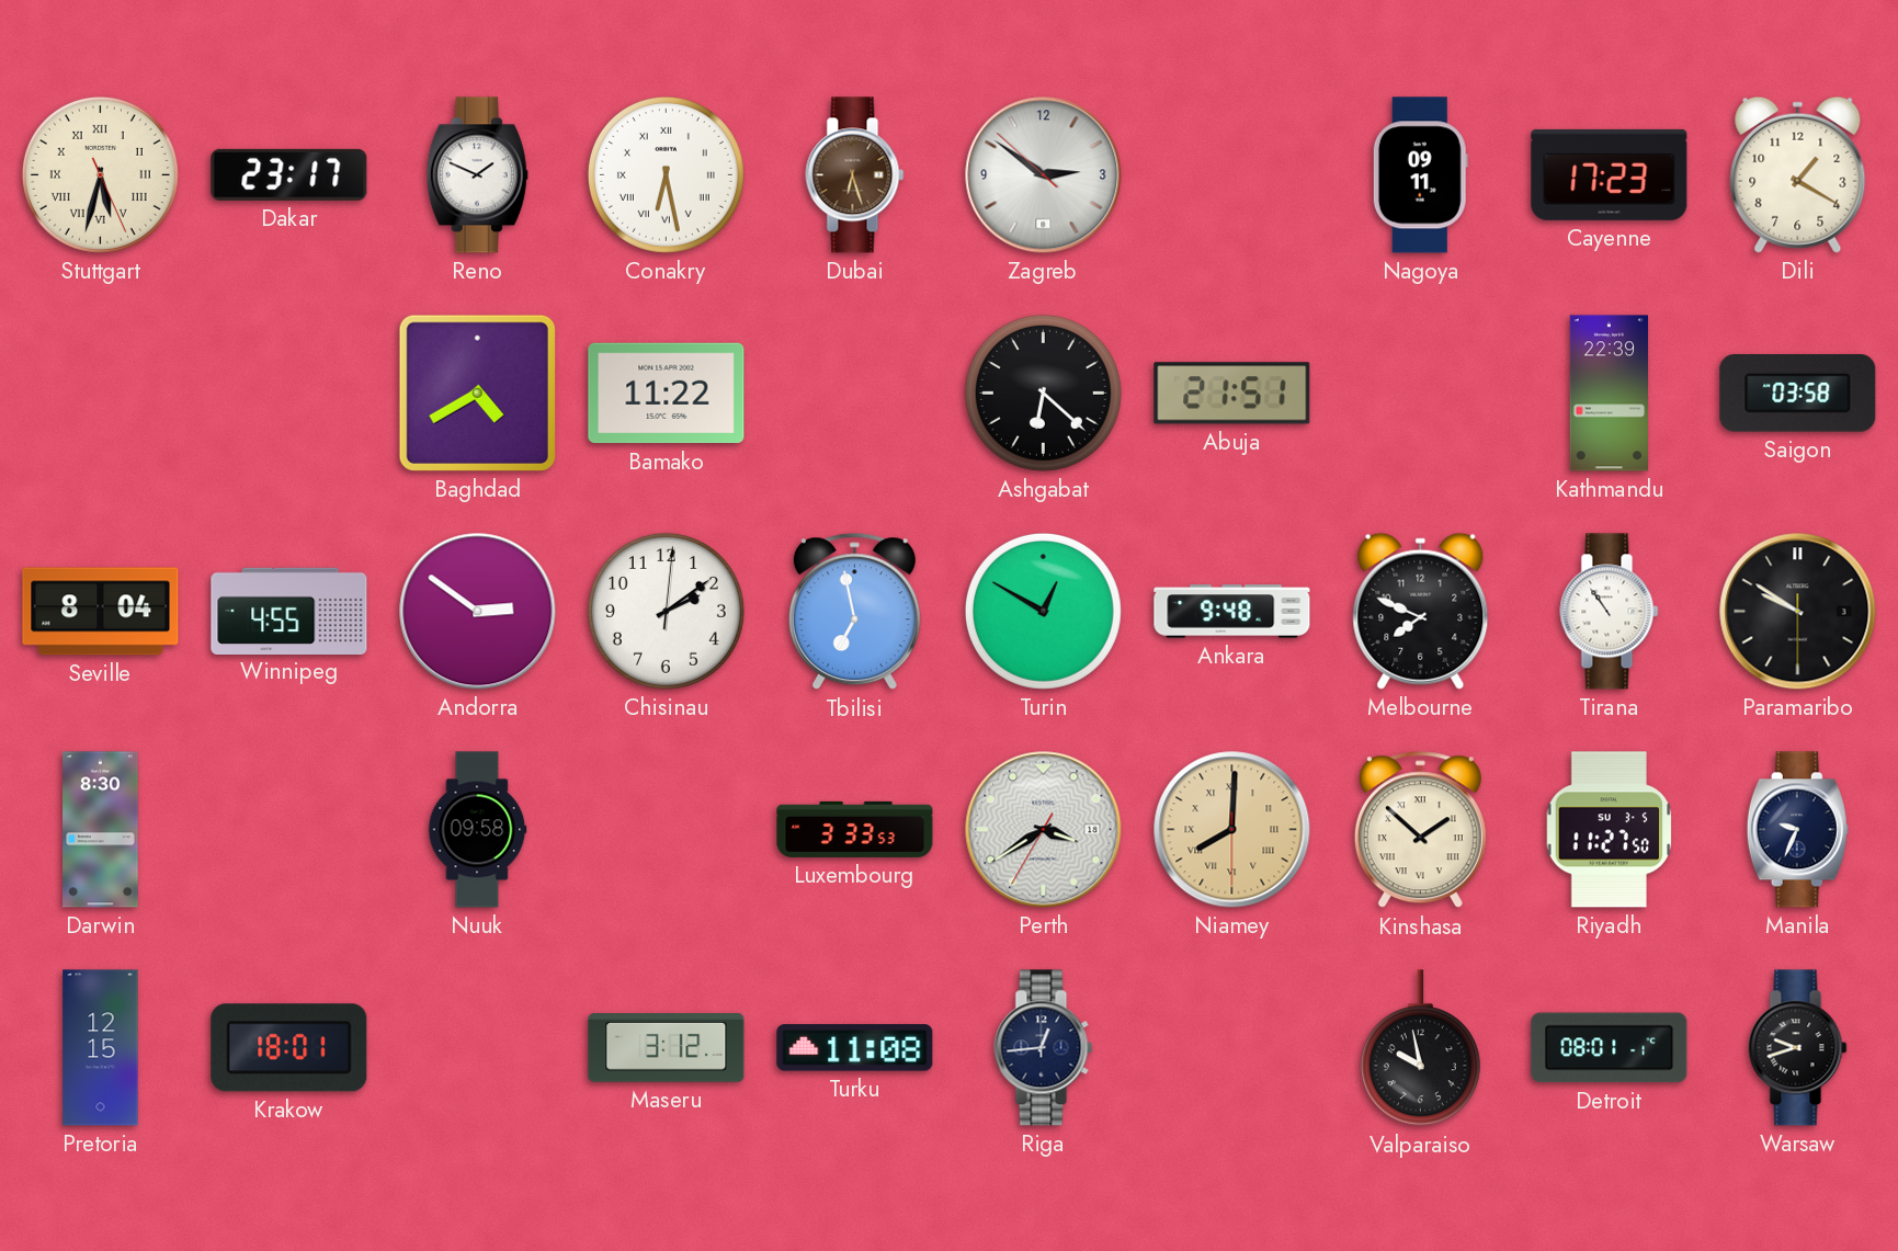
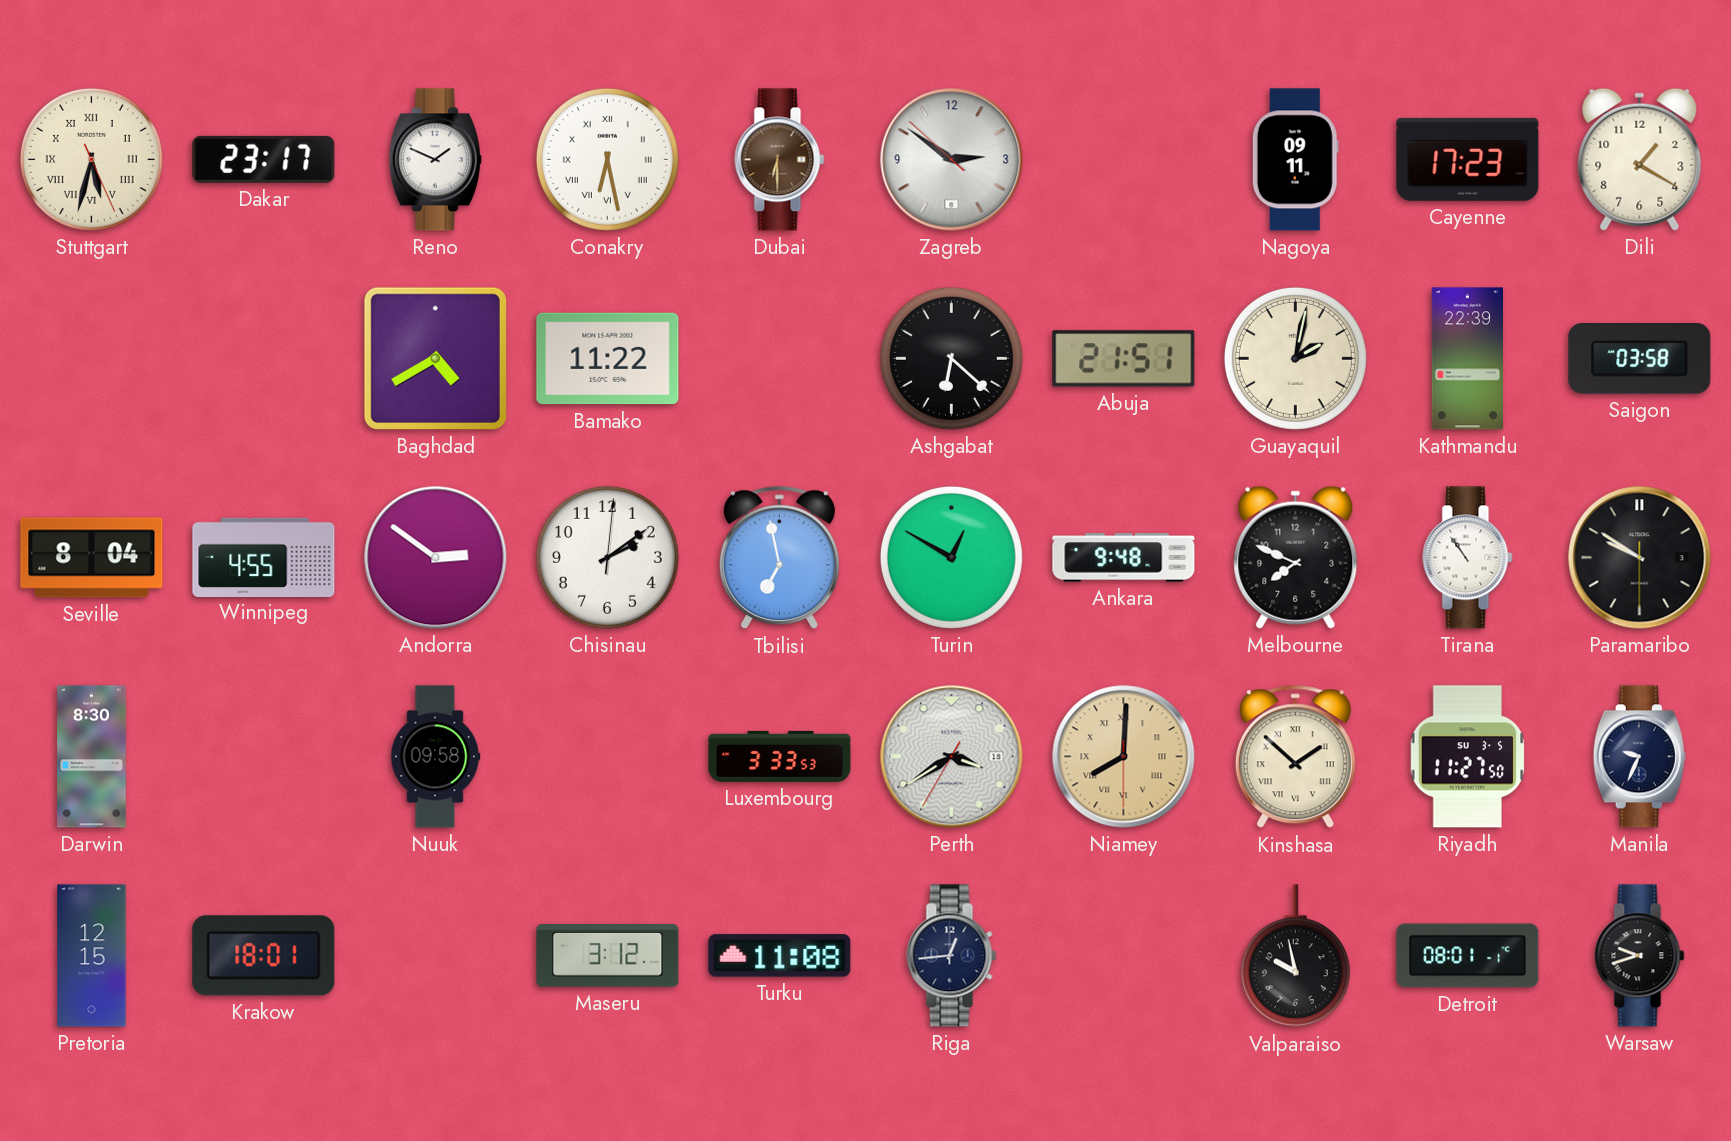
Dubai: 6:27 -> 6:30
Guayaquil: none -> 2:02
